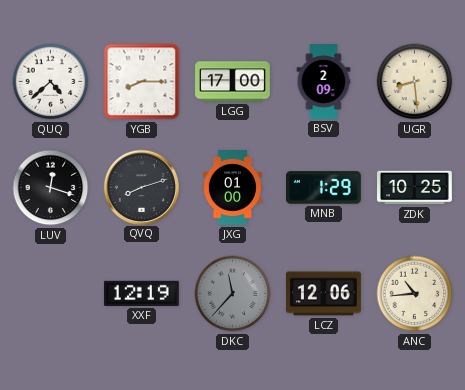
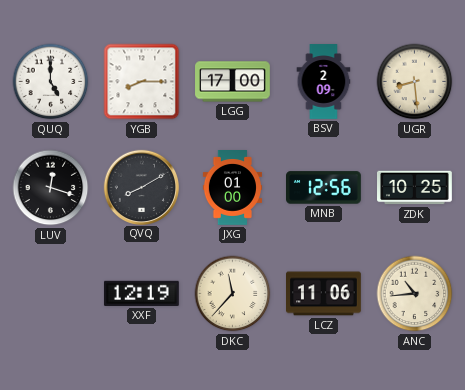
QUQ: 4:38 -> 5:00
QVQ: 8:12 -> 8:10
MNB: 1:29 -> 12:56
DKC dial: grey -> cream
LCZ: 12:06 -> 11:06
